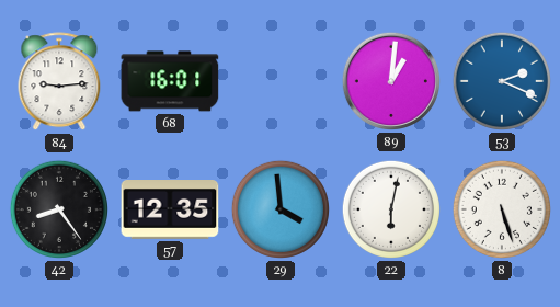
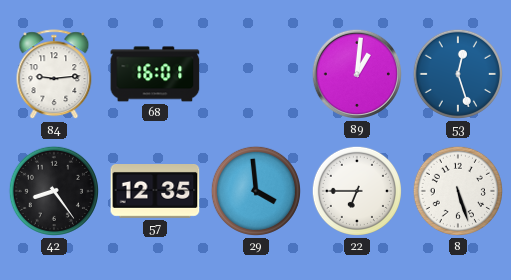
53: 2:19 -> 12:27
22: 6:02 -> 6:45
